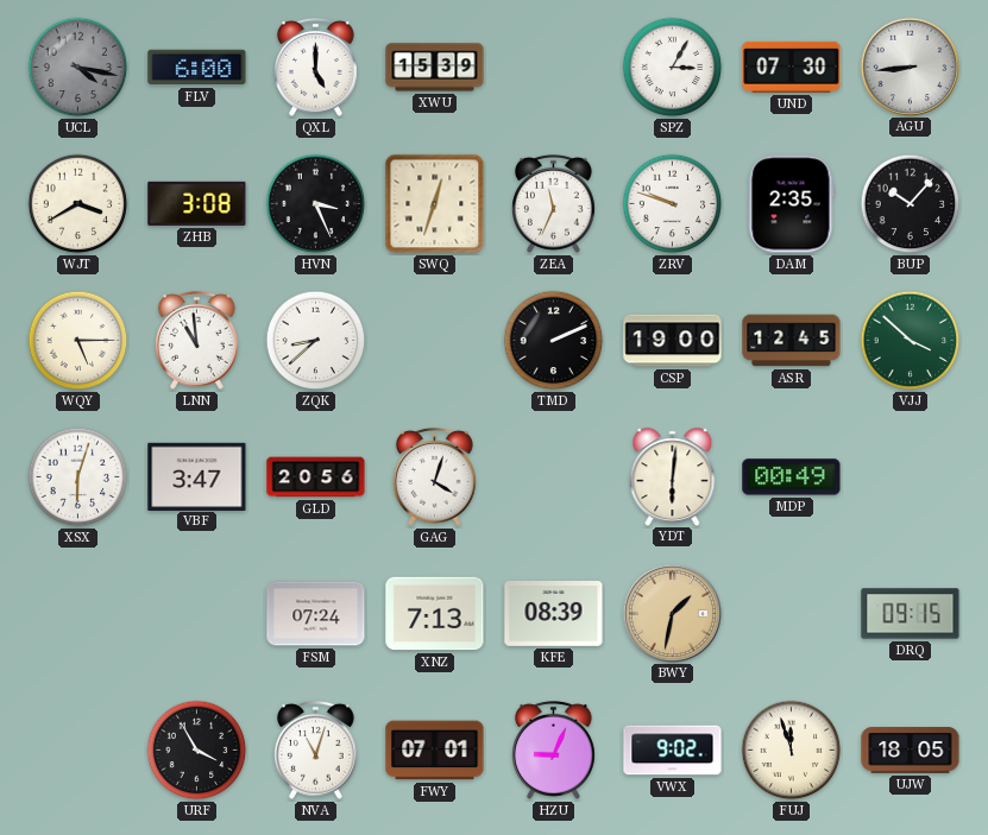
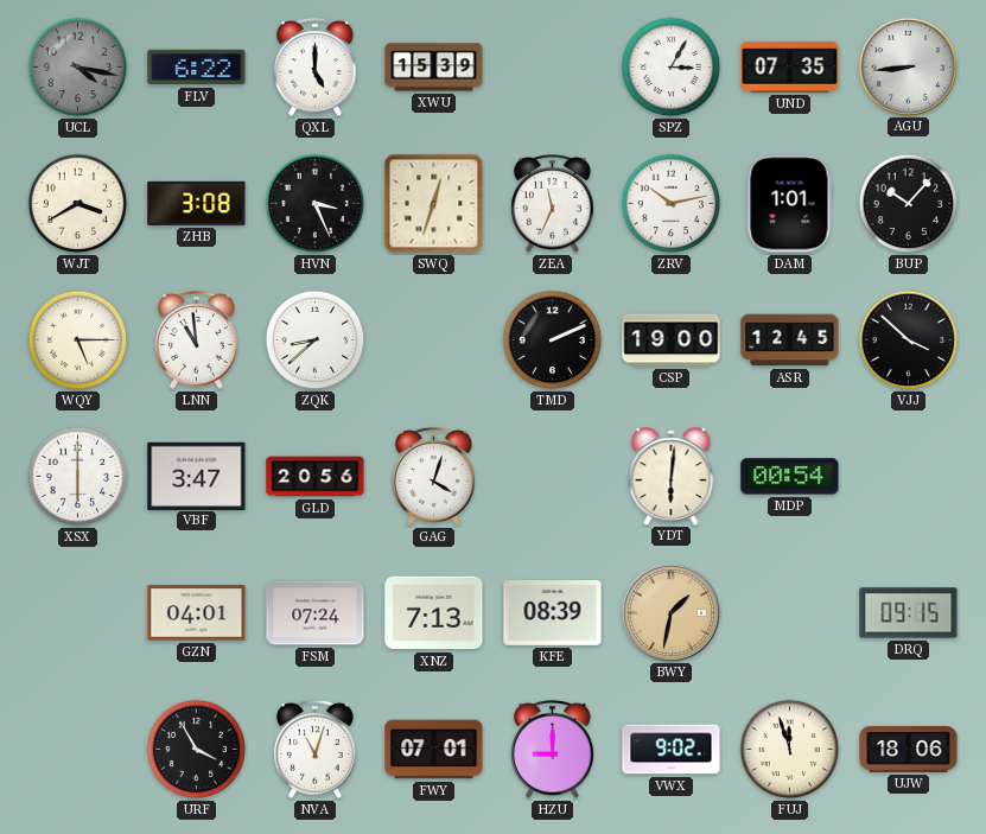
FLV: 6:00 -> 6:22
UND: 07:30 -> 07:35
ZRV: 9:48 -> 10:13
DAM: 2:35 -> 1:01
VJJ dial: green -> black
XSX: 6:03 -> 6:00
MDP: 00:49 -> 00:54
GZN: none -> 04:01
HZU: 9:04 -> 9:00
UJW: 18:05 -> 18:06
